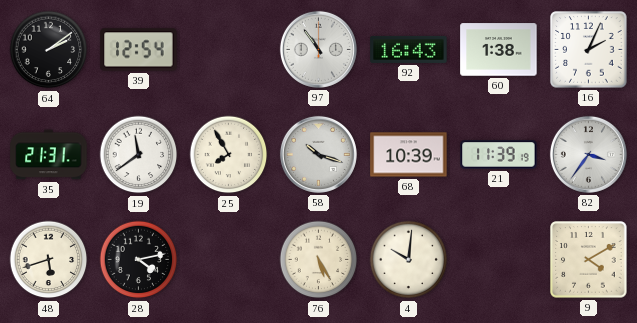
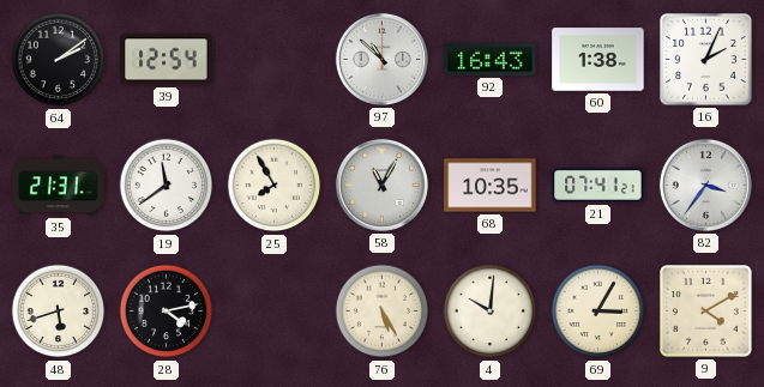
97: 10:54 -> 10:52
58: 10:18 -> 11:05
68: 10:39 -> 10:35
21: 11:39 -> 07:41
69: none -> 3:05
